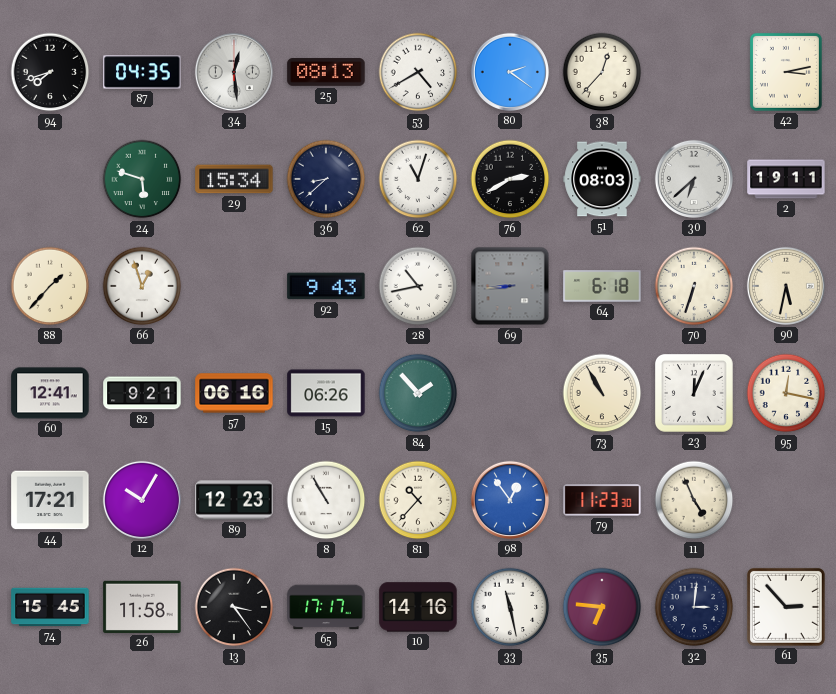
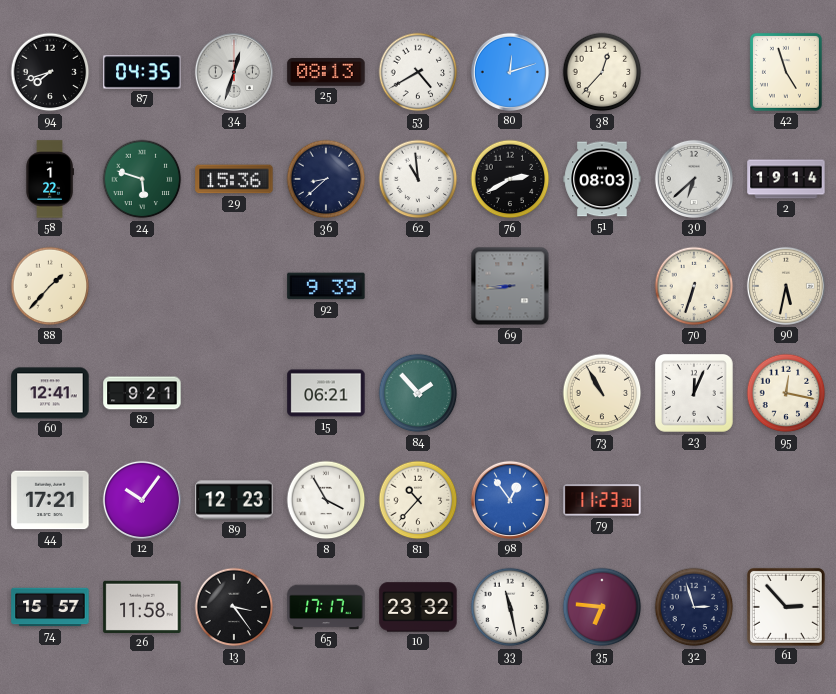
34: 12:29 -> 12:33
80: 2:21 -> 12:12
42: 3:13 -> 4:57
58: none -> 1:22
29: 15:34 -> 15:36
62: 11:03 -> 10:59
2: 19:11 -> 19:14
66: 12:57 -> none
92: 9:43 -> 9:39
28: 10:43 -> none
64: 6:18 -> none
57: 06:16 -> none
15: 06:26 -> 06:21
12: 10:05 -> 10:06
8: 10:55 -> 3:55
11: 4:56 -> none
74: 15:45 -> 15:57
10: 14:16 -> 23:32
32: 3:01 -> 2:57
